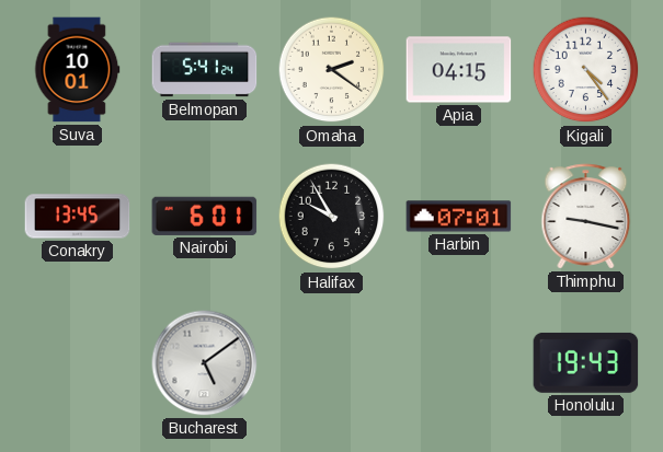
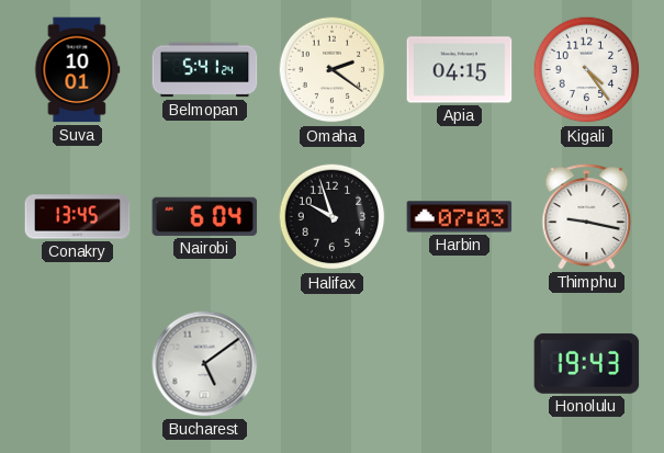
Nairobi: 6:01 -> 6:04
Halifax: 9:55 -> 9:57
Harbin: 07:01 -> 07:03
